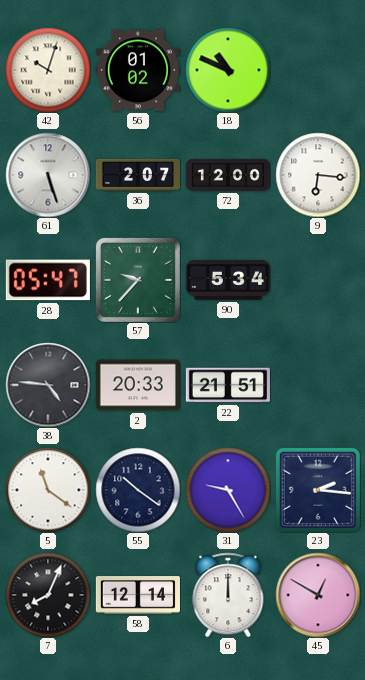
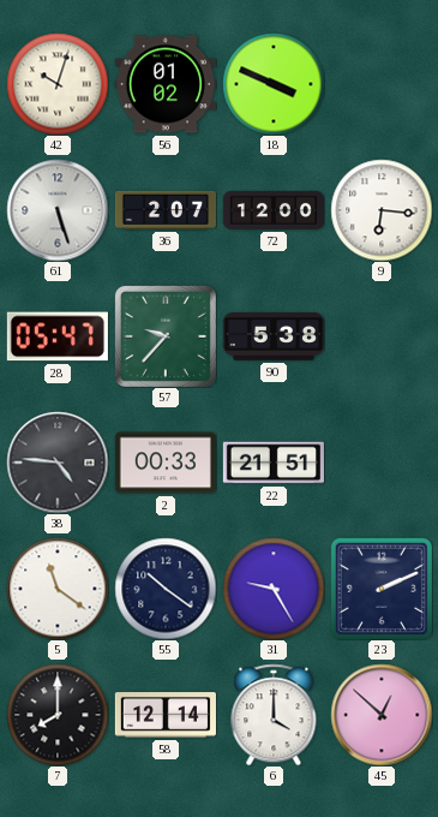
18: 10:49 -> 3:49
90: 5:34 -> 5:38
2: 20:33 -> 00:33
23: 2:16 -> 2:11
7: 8:04 -> 8:00
6: 12:00 -> 4:00
45: 12:50 -> 12:52
